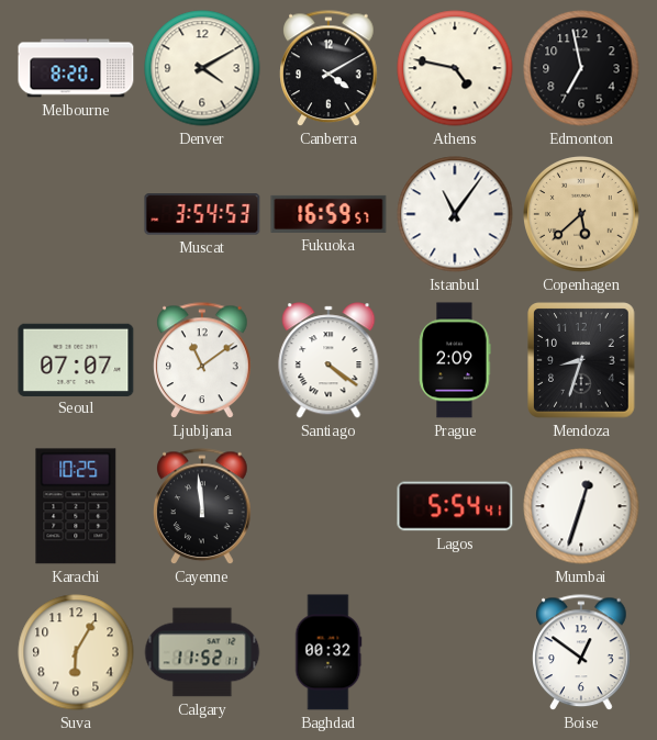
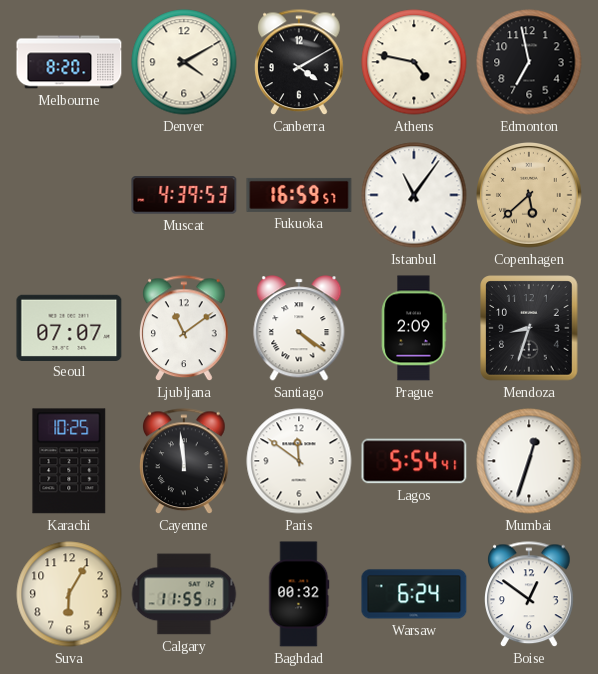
Muscat: 3:54 -> 4:39
Paris: none -> 11:51
Calgary: 11:52 -> 11:55
Warsaw: none -> 6:24
